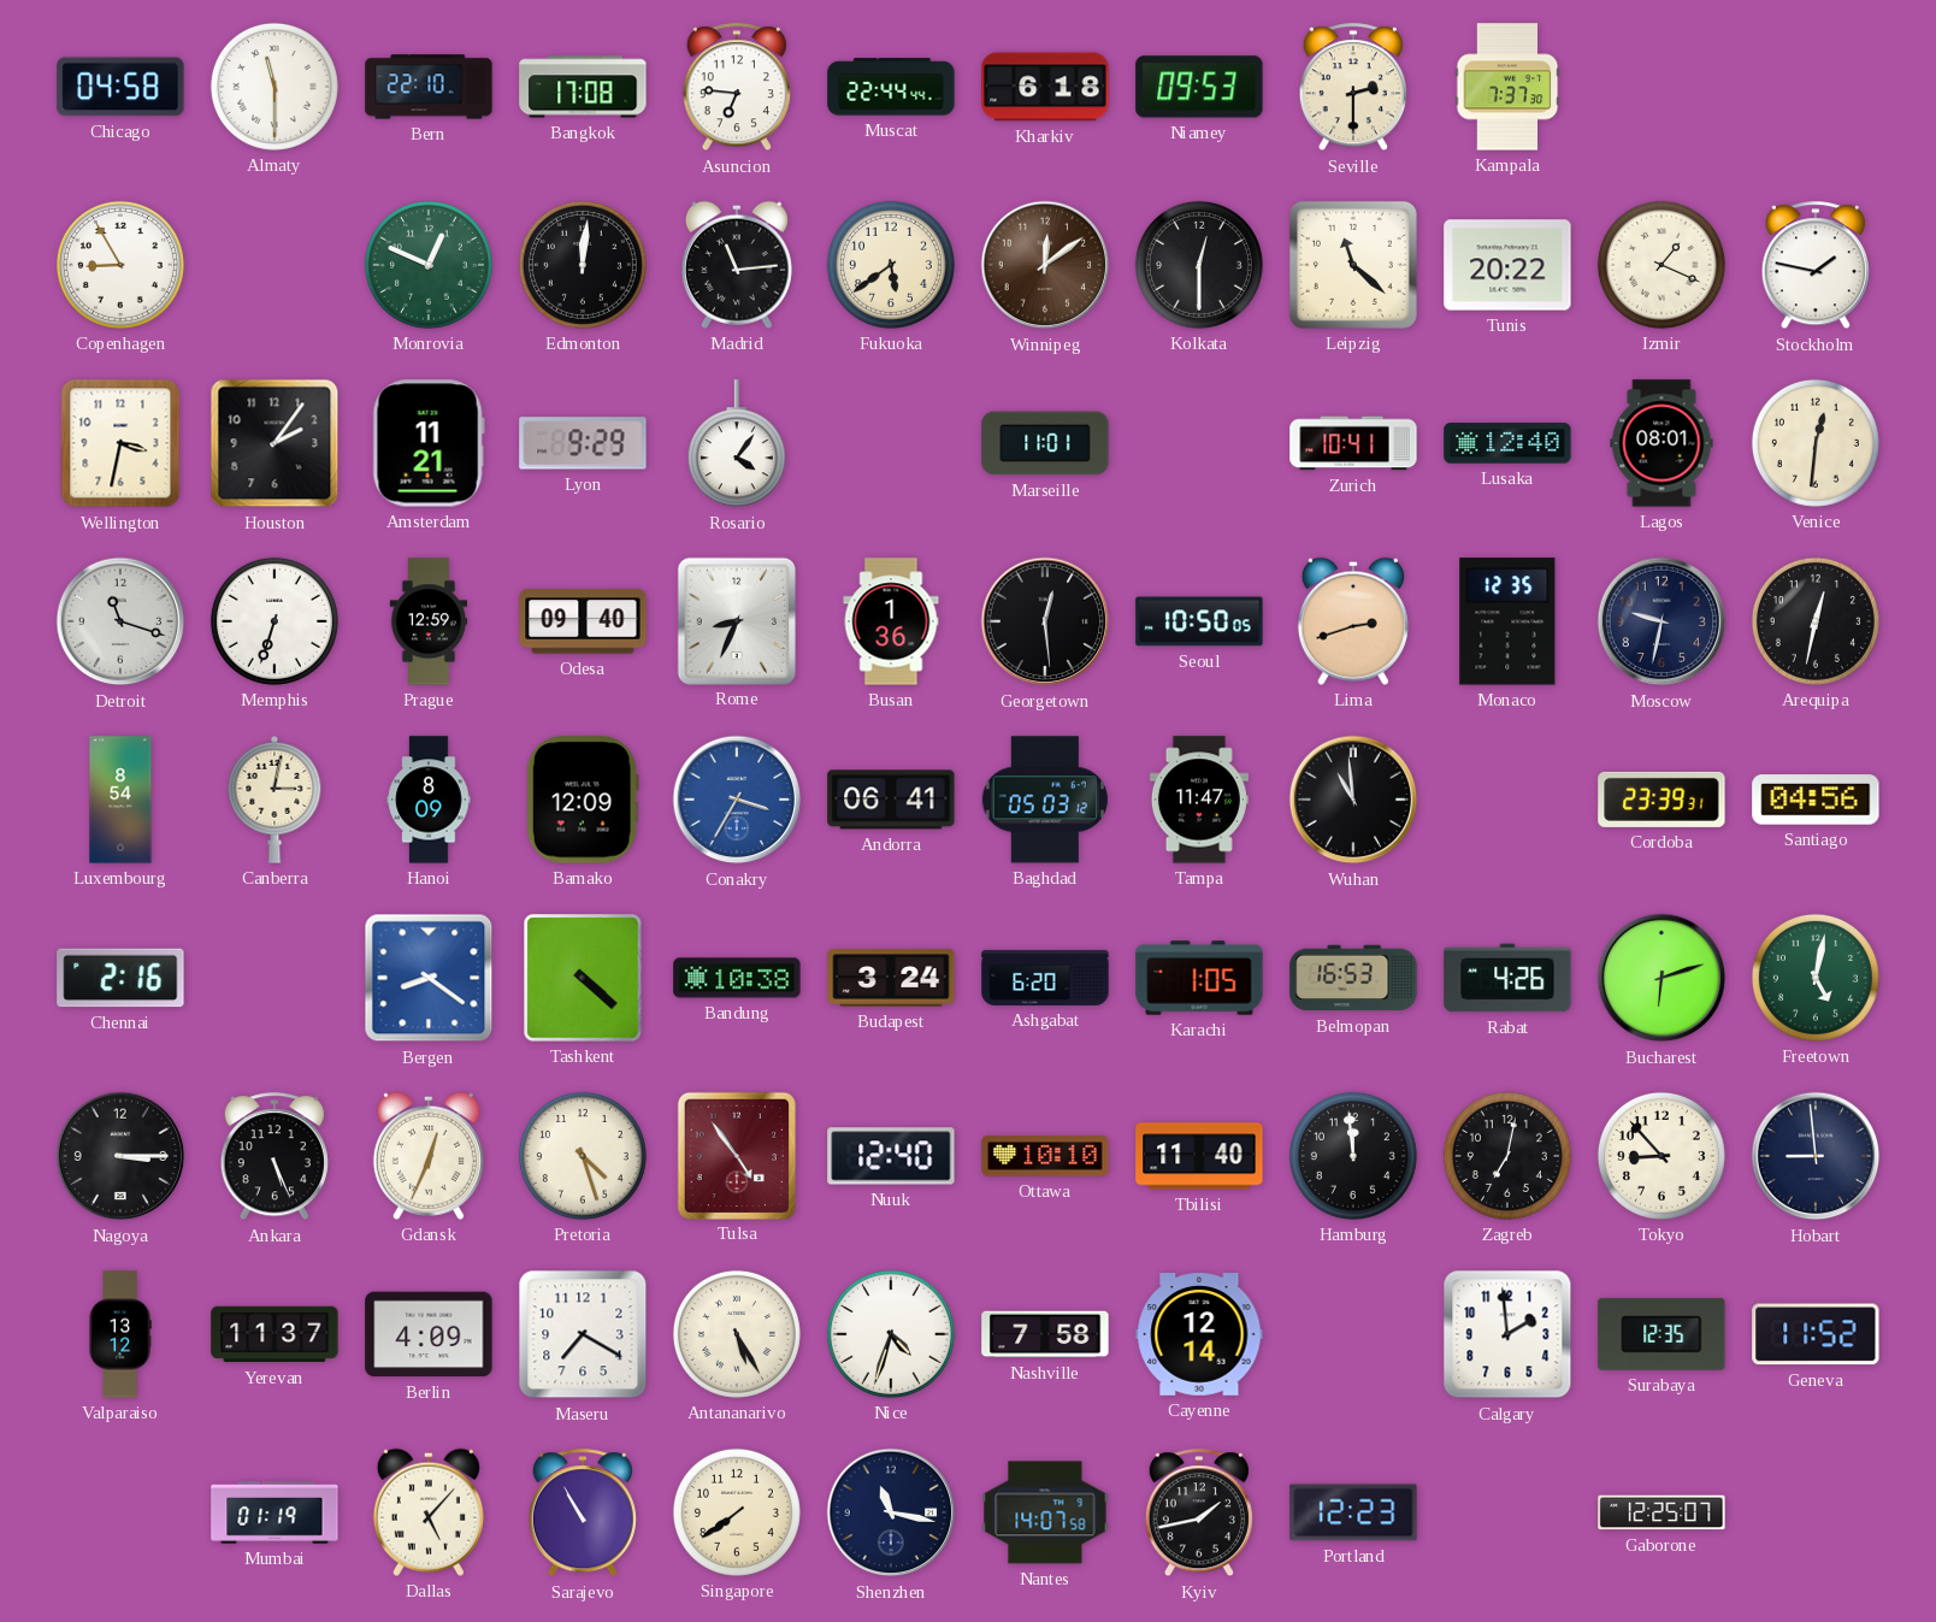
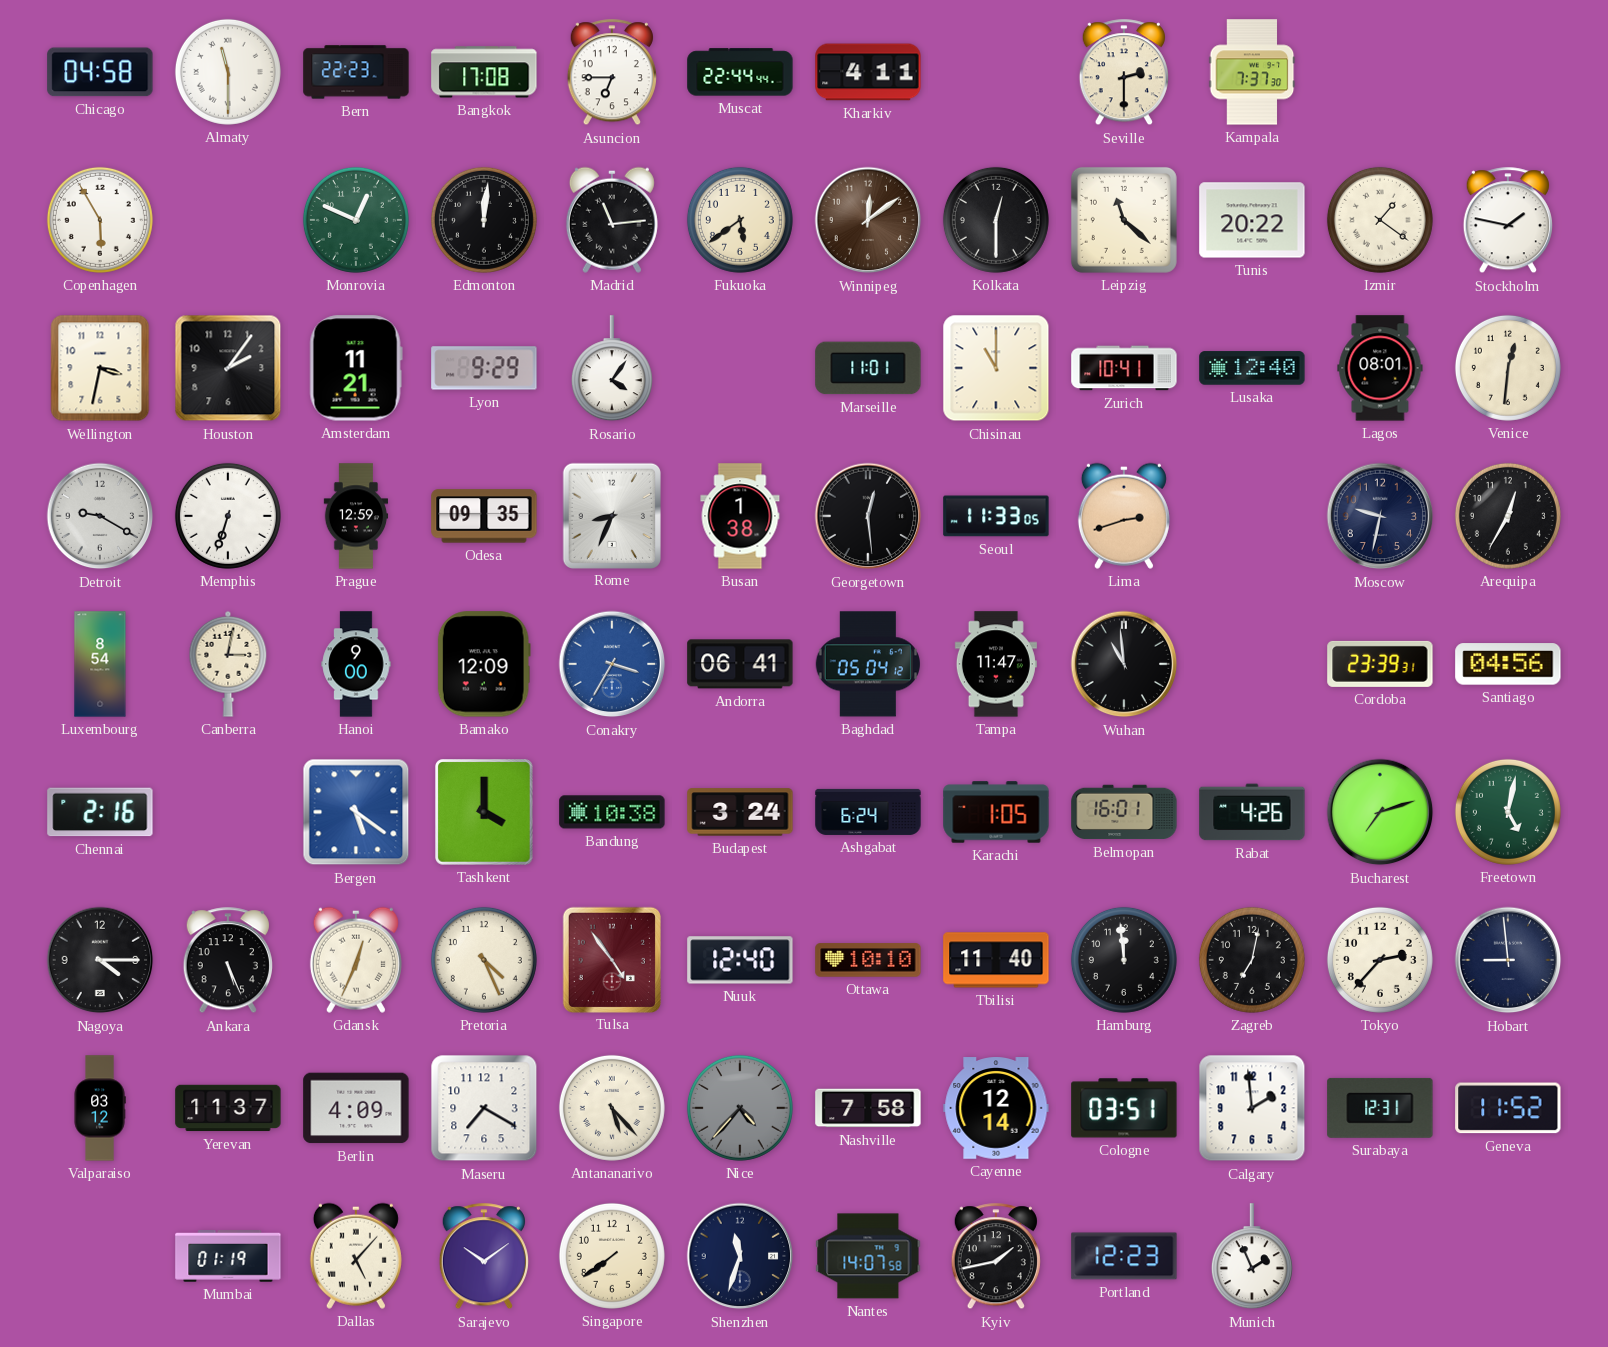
Bern: 22:10 -> 22:23
Asuncion: 6:46 -> 6:45
Kharkiv: 6:18 -> 4:11
Niamey: 09:53 -> none
Copenhagen: 8:55 -> 5:55
Izmir: 1:19 -> 1:21
Chisinau: none -> 11:00
Detroit: 11:18 -> 9:20
Odesa: 09:40 -> 09:35
Busan: 1:36 -> 1:38
Seoul: 10:50 -> 11:33
Monaco: 12:35 -> none
Arequipa: 12:32 -> 12:35
Hanoi: 8:09 -> 9:00
Baghdad: 05:03 -> 05:04
Bergen: 8:21 -> 5:21
Tashkent: 4:22 -> 4:00
Ashgabat: 6:20 -> 6:24
Belmopan: 16:53 -> 16:01
Bucharest: 6:12 -> 7:12
Nagoya: 3:15 -> 4:15
Pretoria: 4:27 -> 4:26
Tokyo: 8:53 -> 2:37
Valparaiso: 13:12 -> 03:12
Antananarivo: 5:25 -> 5:23
Nice: 4:33 -> 4:37
Nice dial: white -> grey
Cologne: none -> 03:51
Surabaya: 12:35 -> 12:31
Sarajevo: 10:55 -> 10:09
Shenzhen: 11:17 -> 11:33
Munich: none -> 1:56
Gaborone: 12:25 -> none
